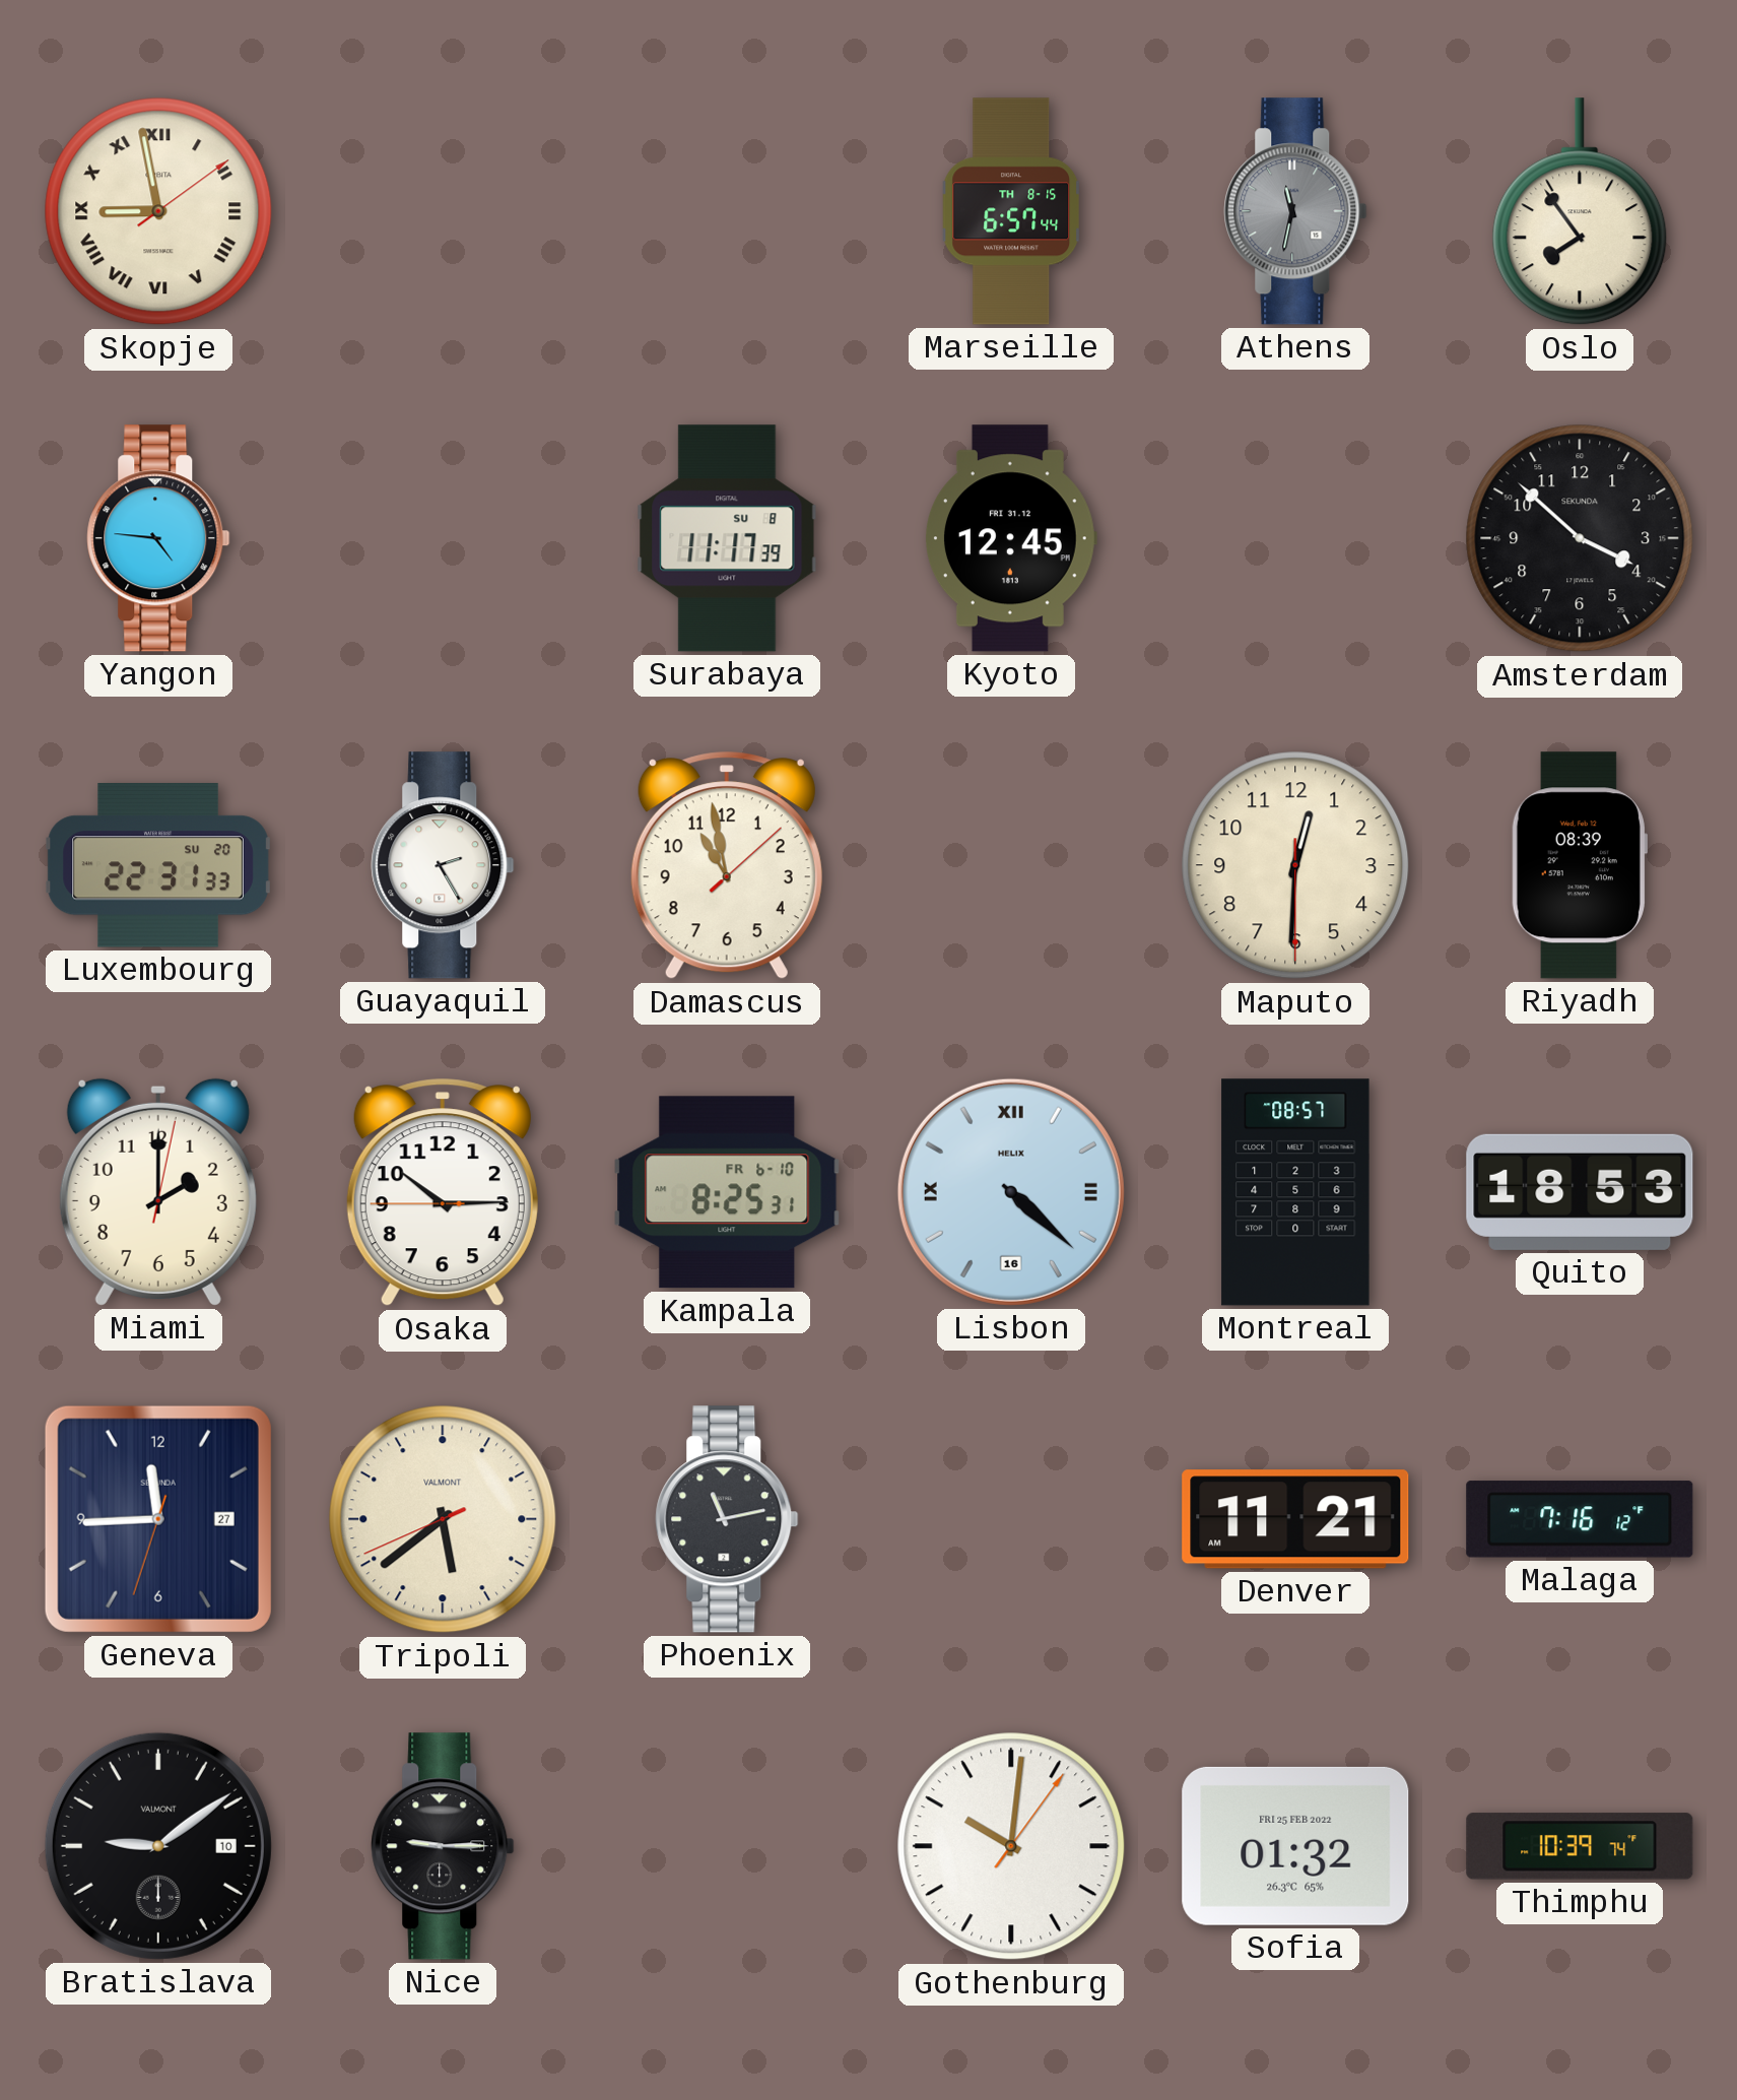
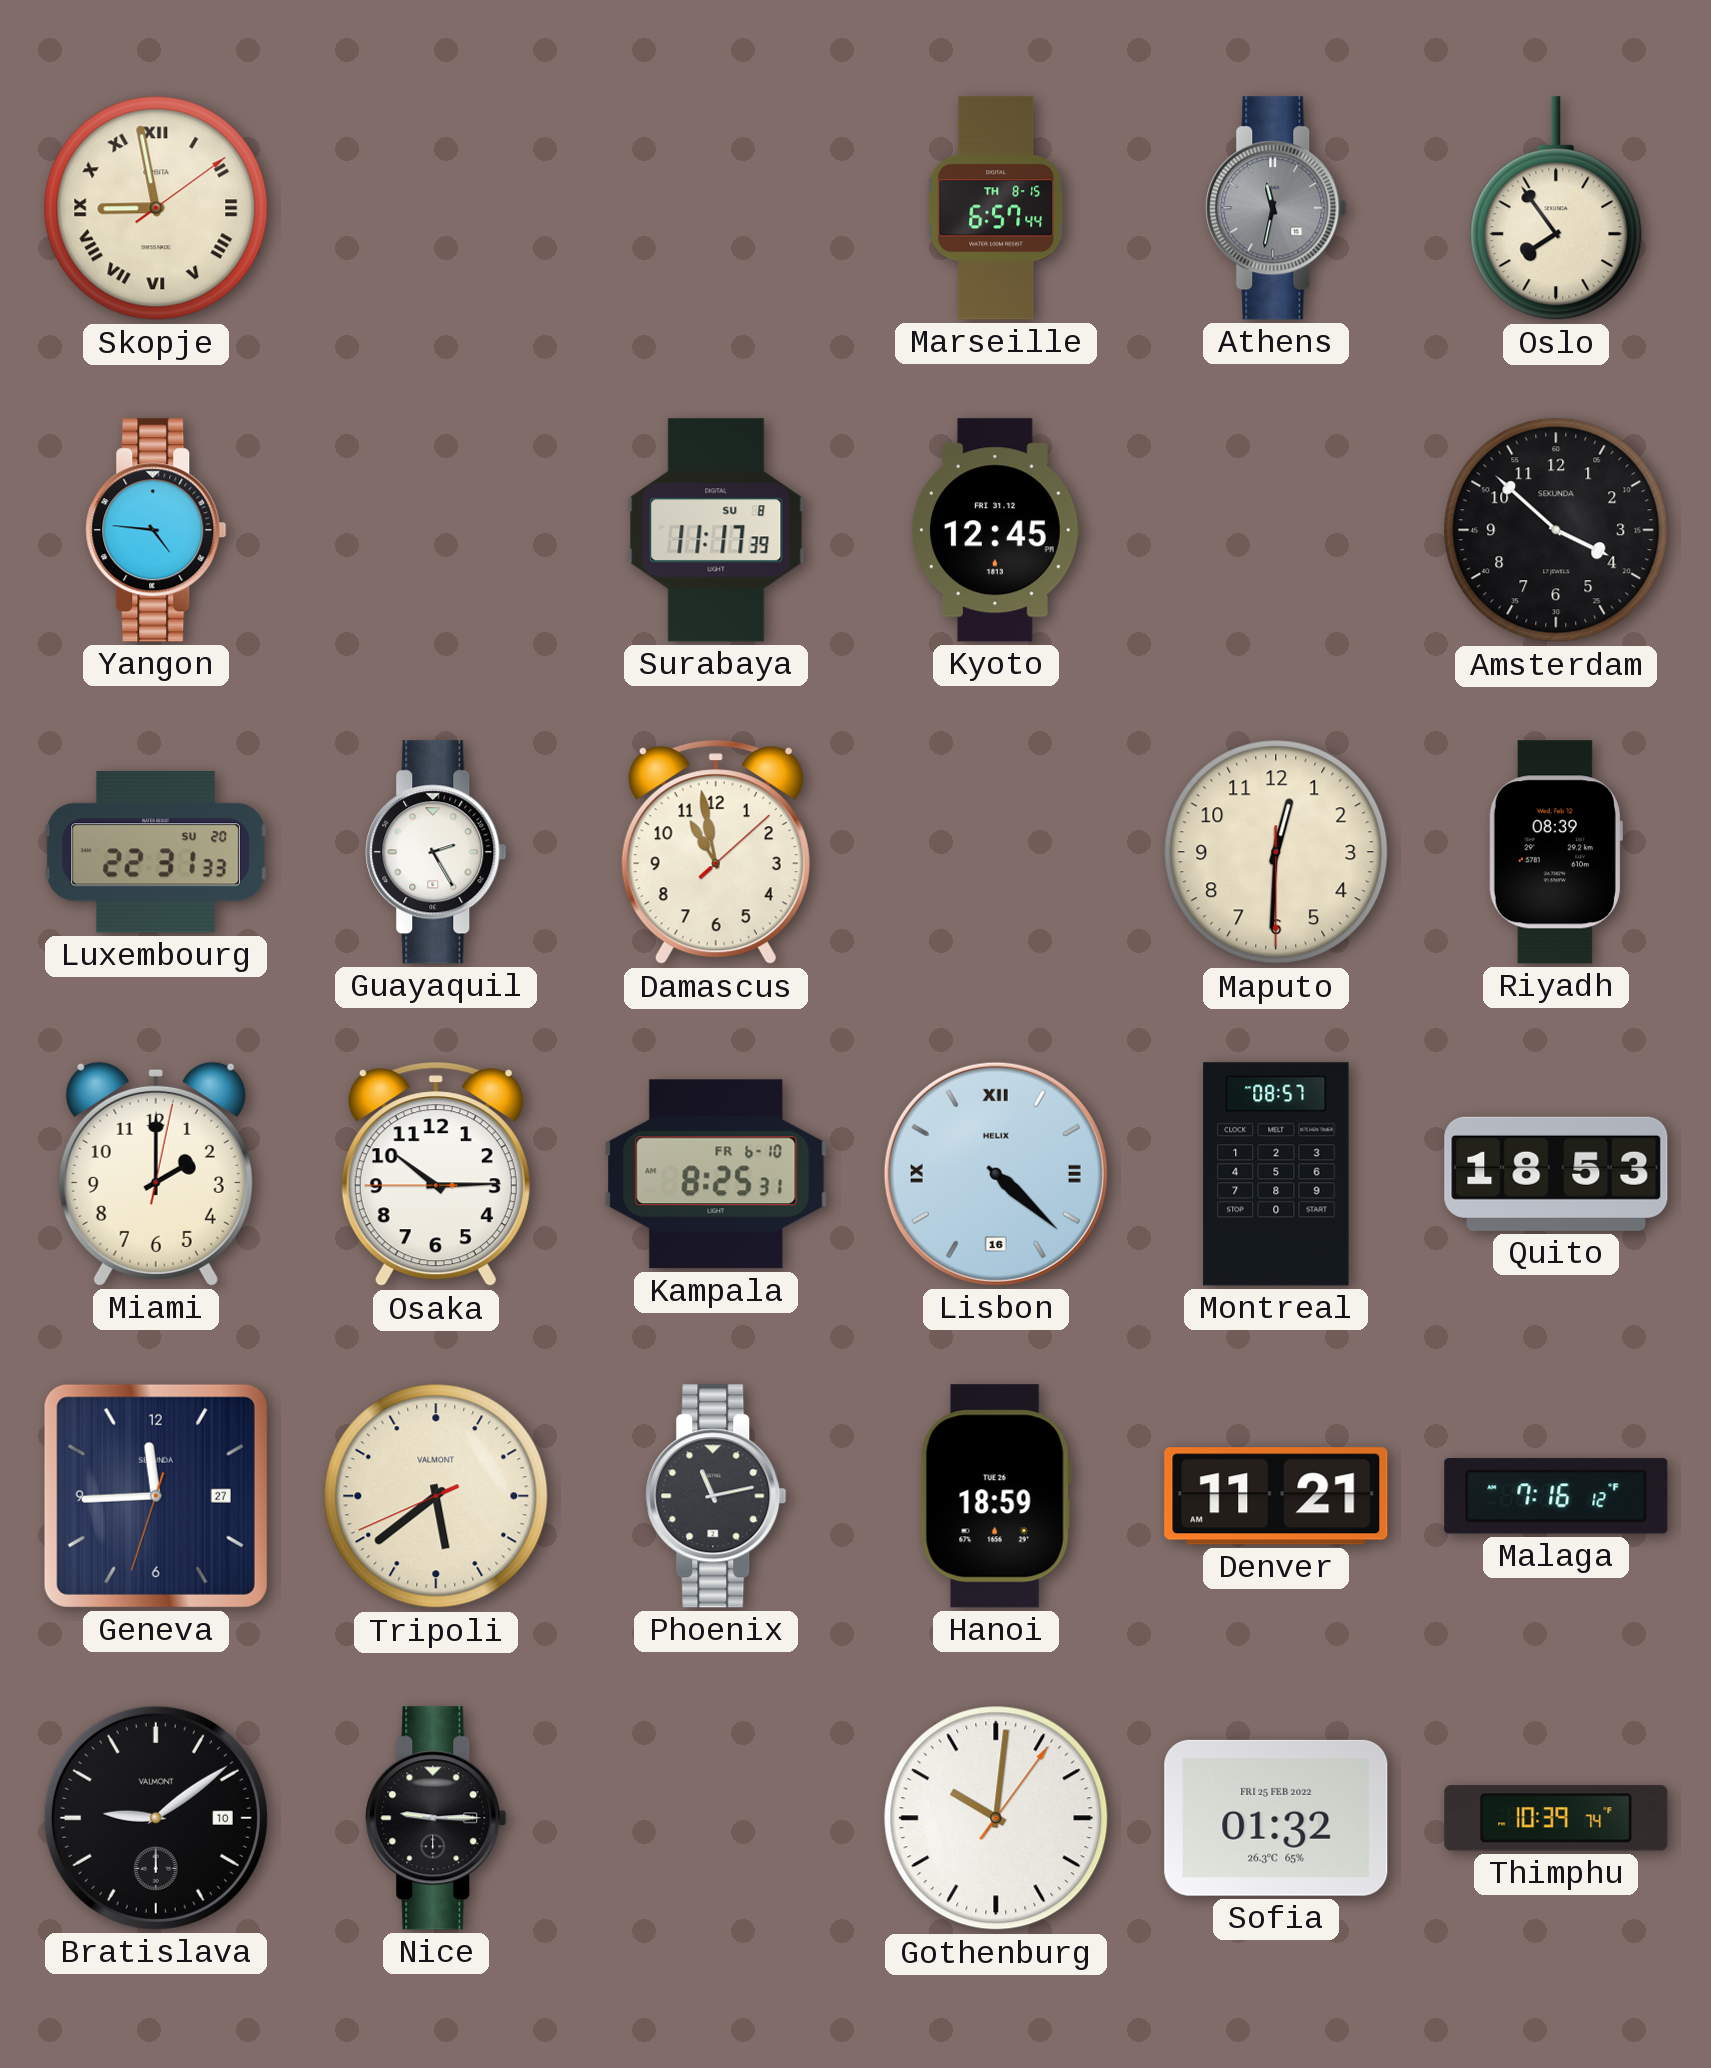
Hanoi: none -> 18:59
